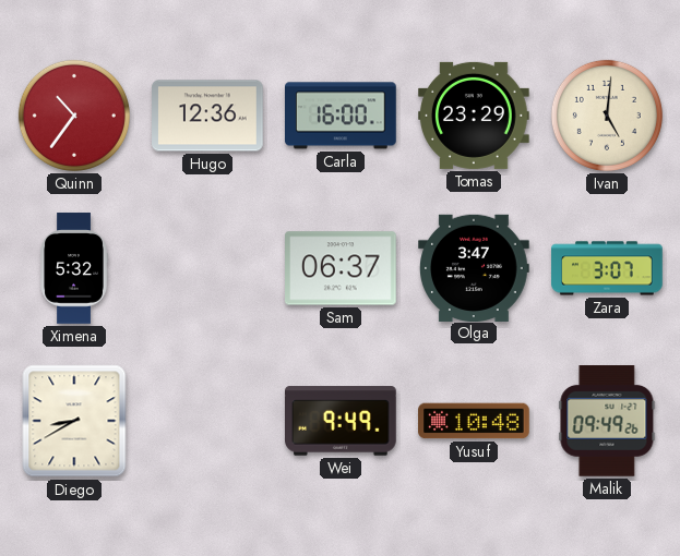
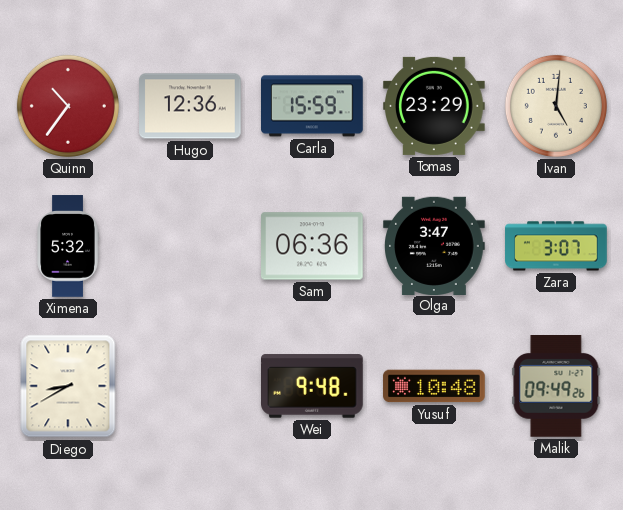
Carla: 16:00 -> 15:59
Sam: 06:37 -> 06:36
Wei: 9:49 -> 9:48
